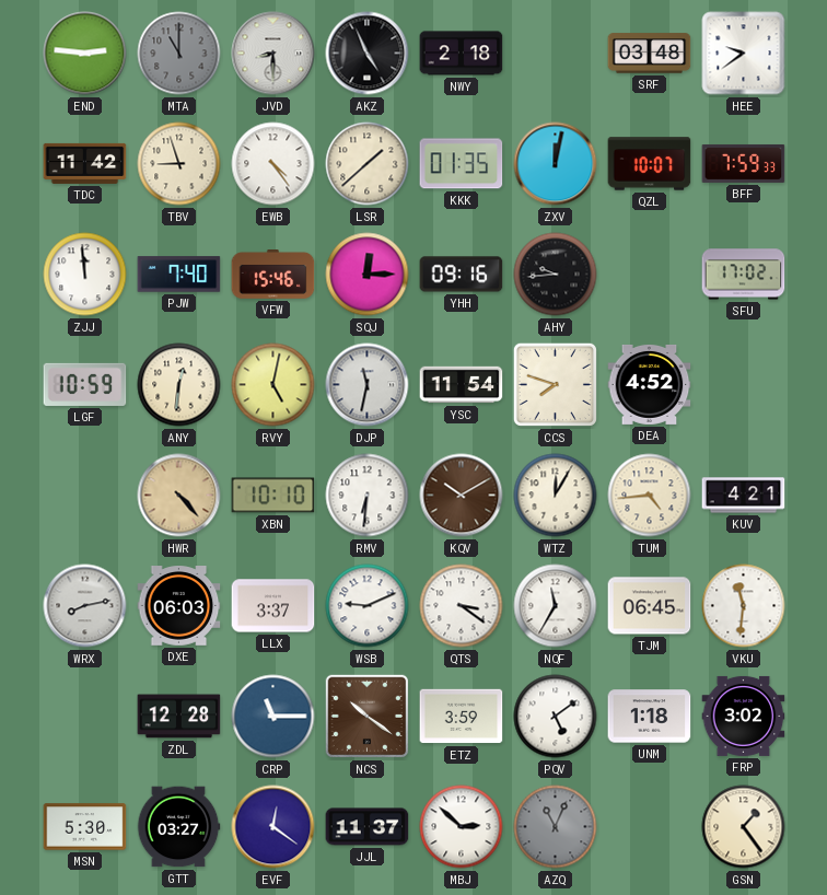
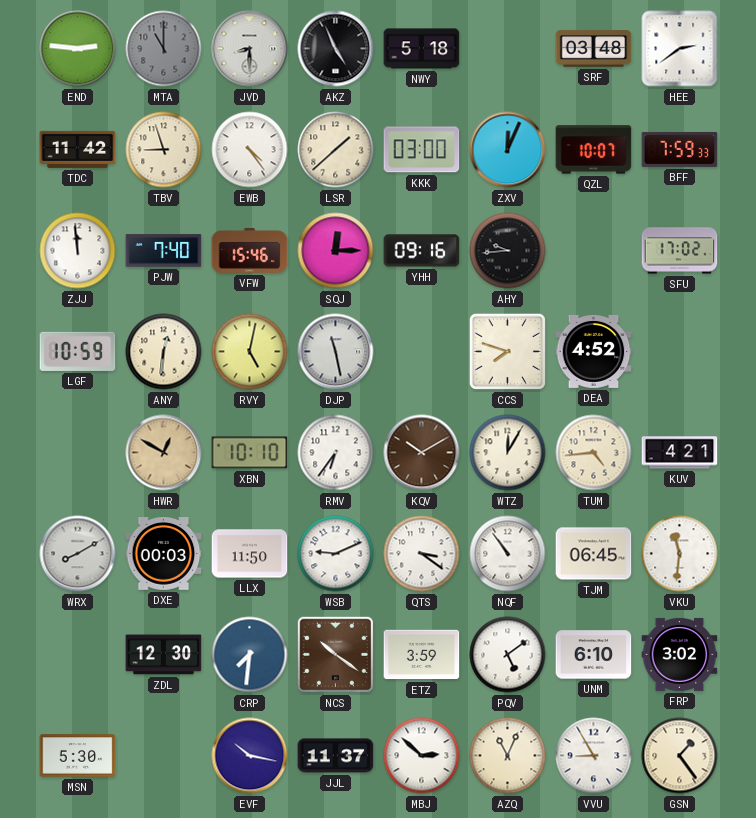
NWY: 2:18 -> 5:18
HEE: 9:39 -> 2:39
KKK: 01:35 -> 03:00
ZXV: 12:02 -> 12:04
DJP: 11:32 -> 11:28
YSC: 11:54 -> none
HWR: 4:23 -> 12:50
RMV: 6:31 -> 6:36
WRX: 8:13 -> 8:10
DXE: 06:03 -> 00:03
LLX: 3:37 -> 11:50
NQF: 11:35 -> 10:54
ZDL: 12:28 -> 12:30
CRP: 11:15 -> 7:31
UNM: 1:18 -> 6:10
GTT: 03:27 -> none
EVF: 12:21 -> 10:17
AZQ dial: grey -> cream
VVU: none -> 8:55
